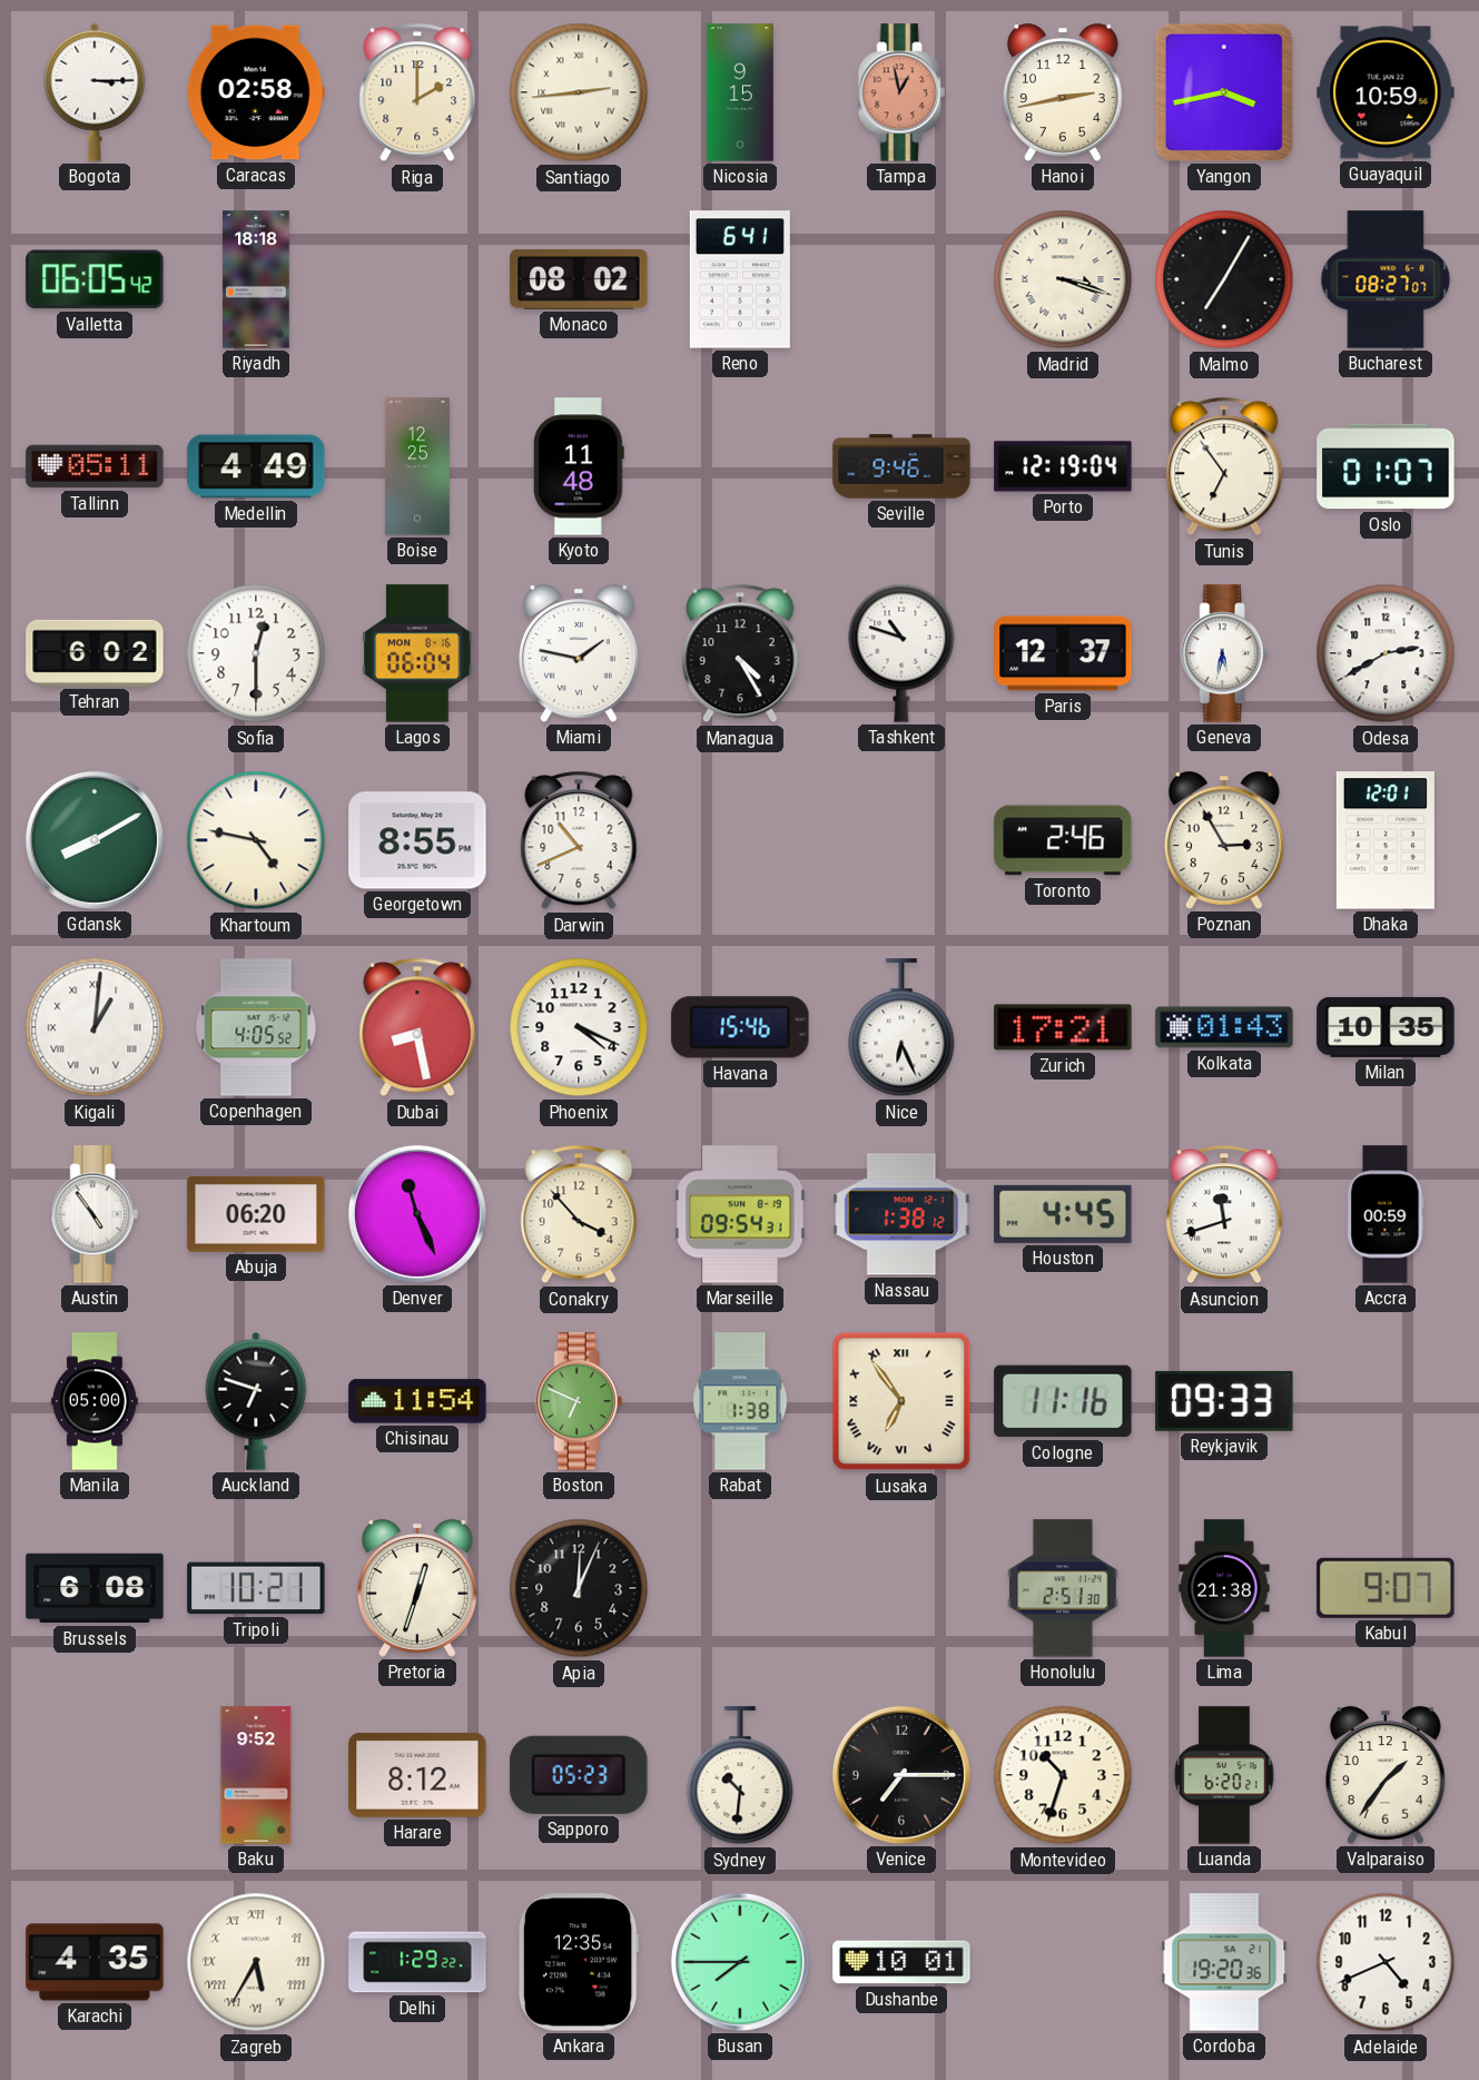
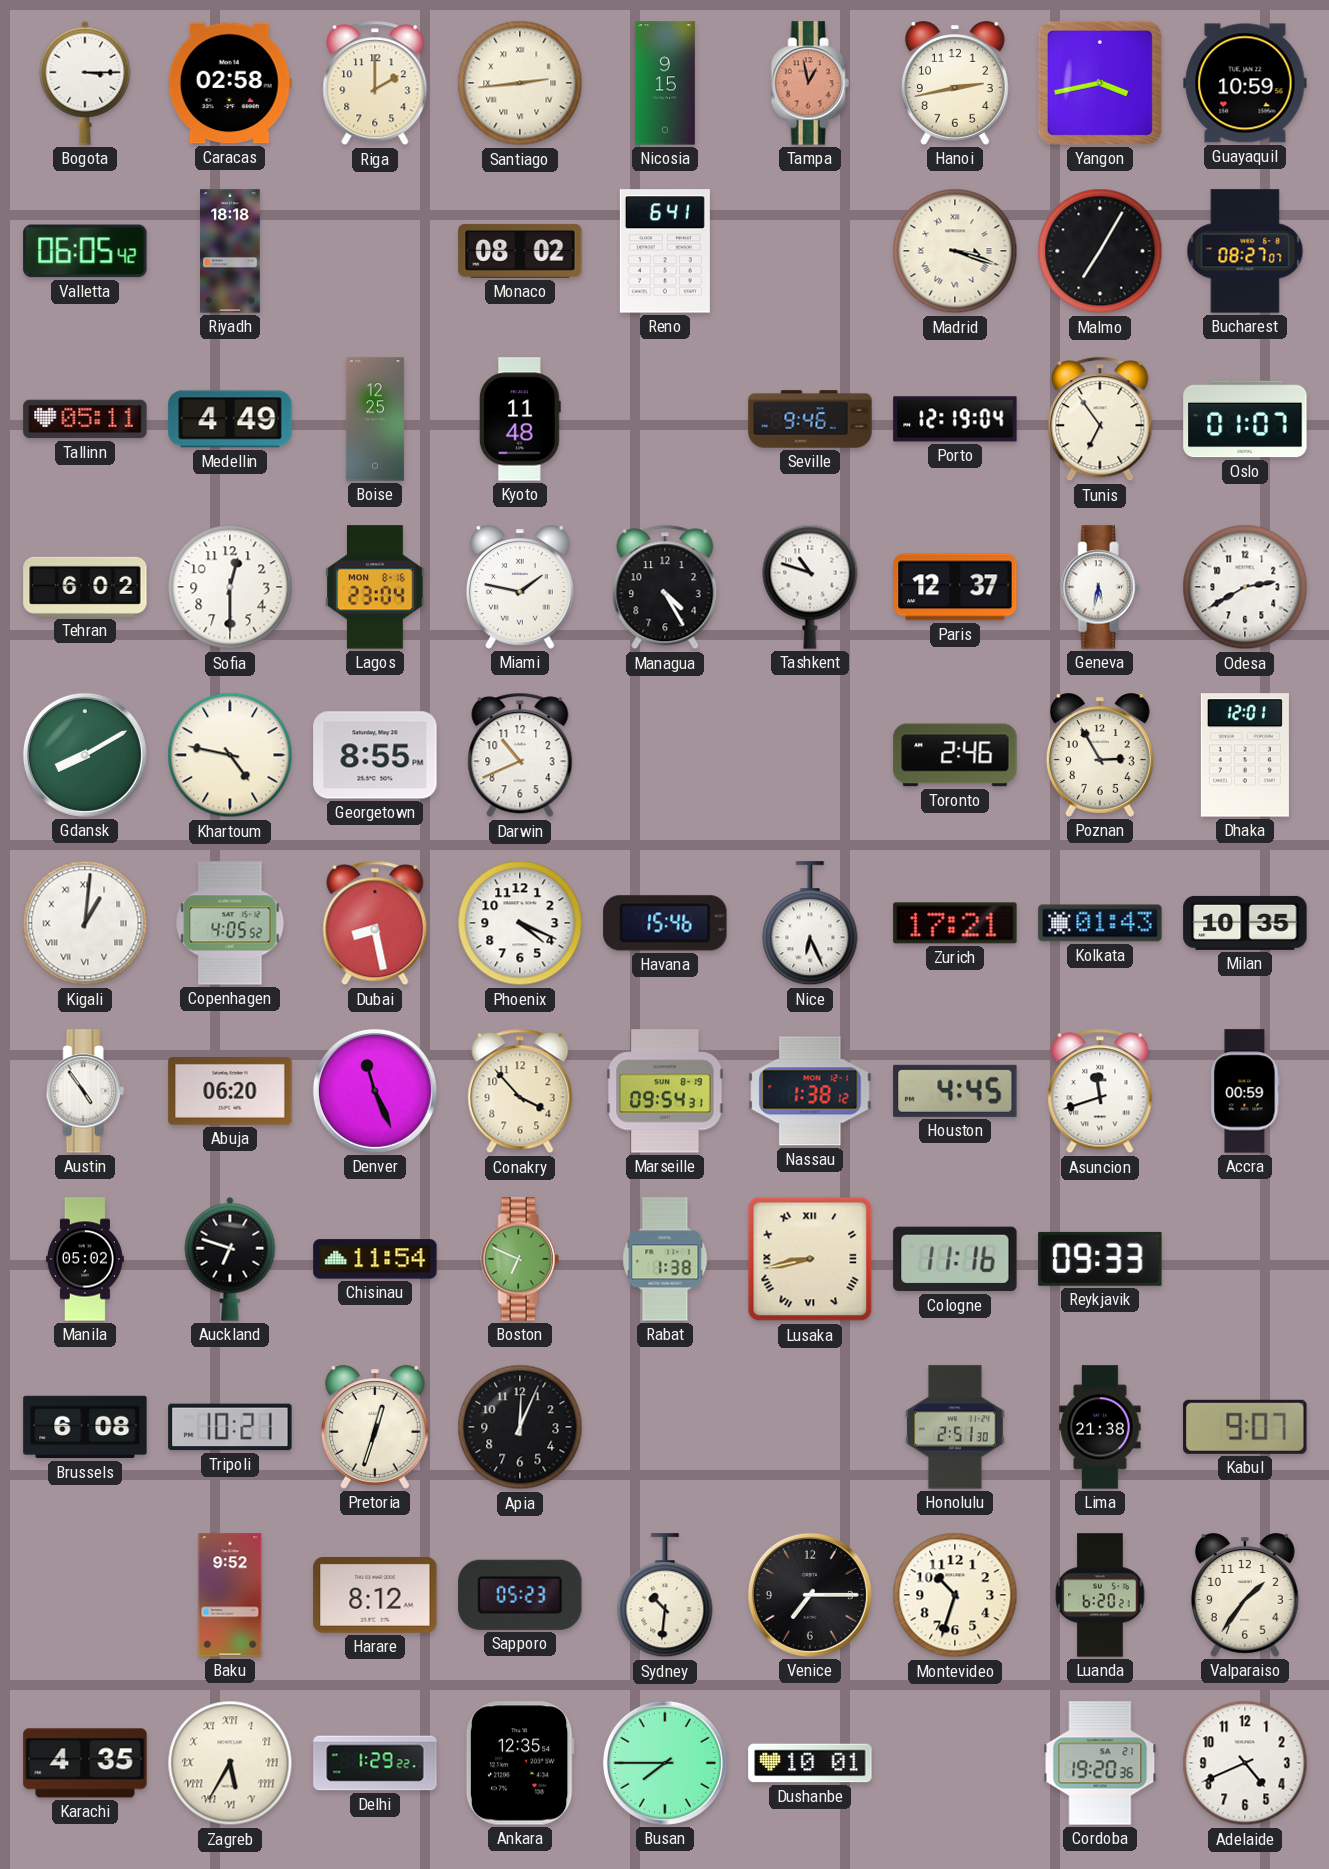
Lagos: 06:04 -> 23:04
Manila: 05:00 -> 05:02
Lusaka: 6:54 -> 8:43
